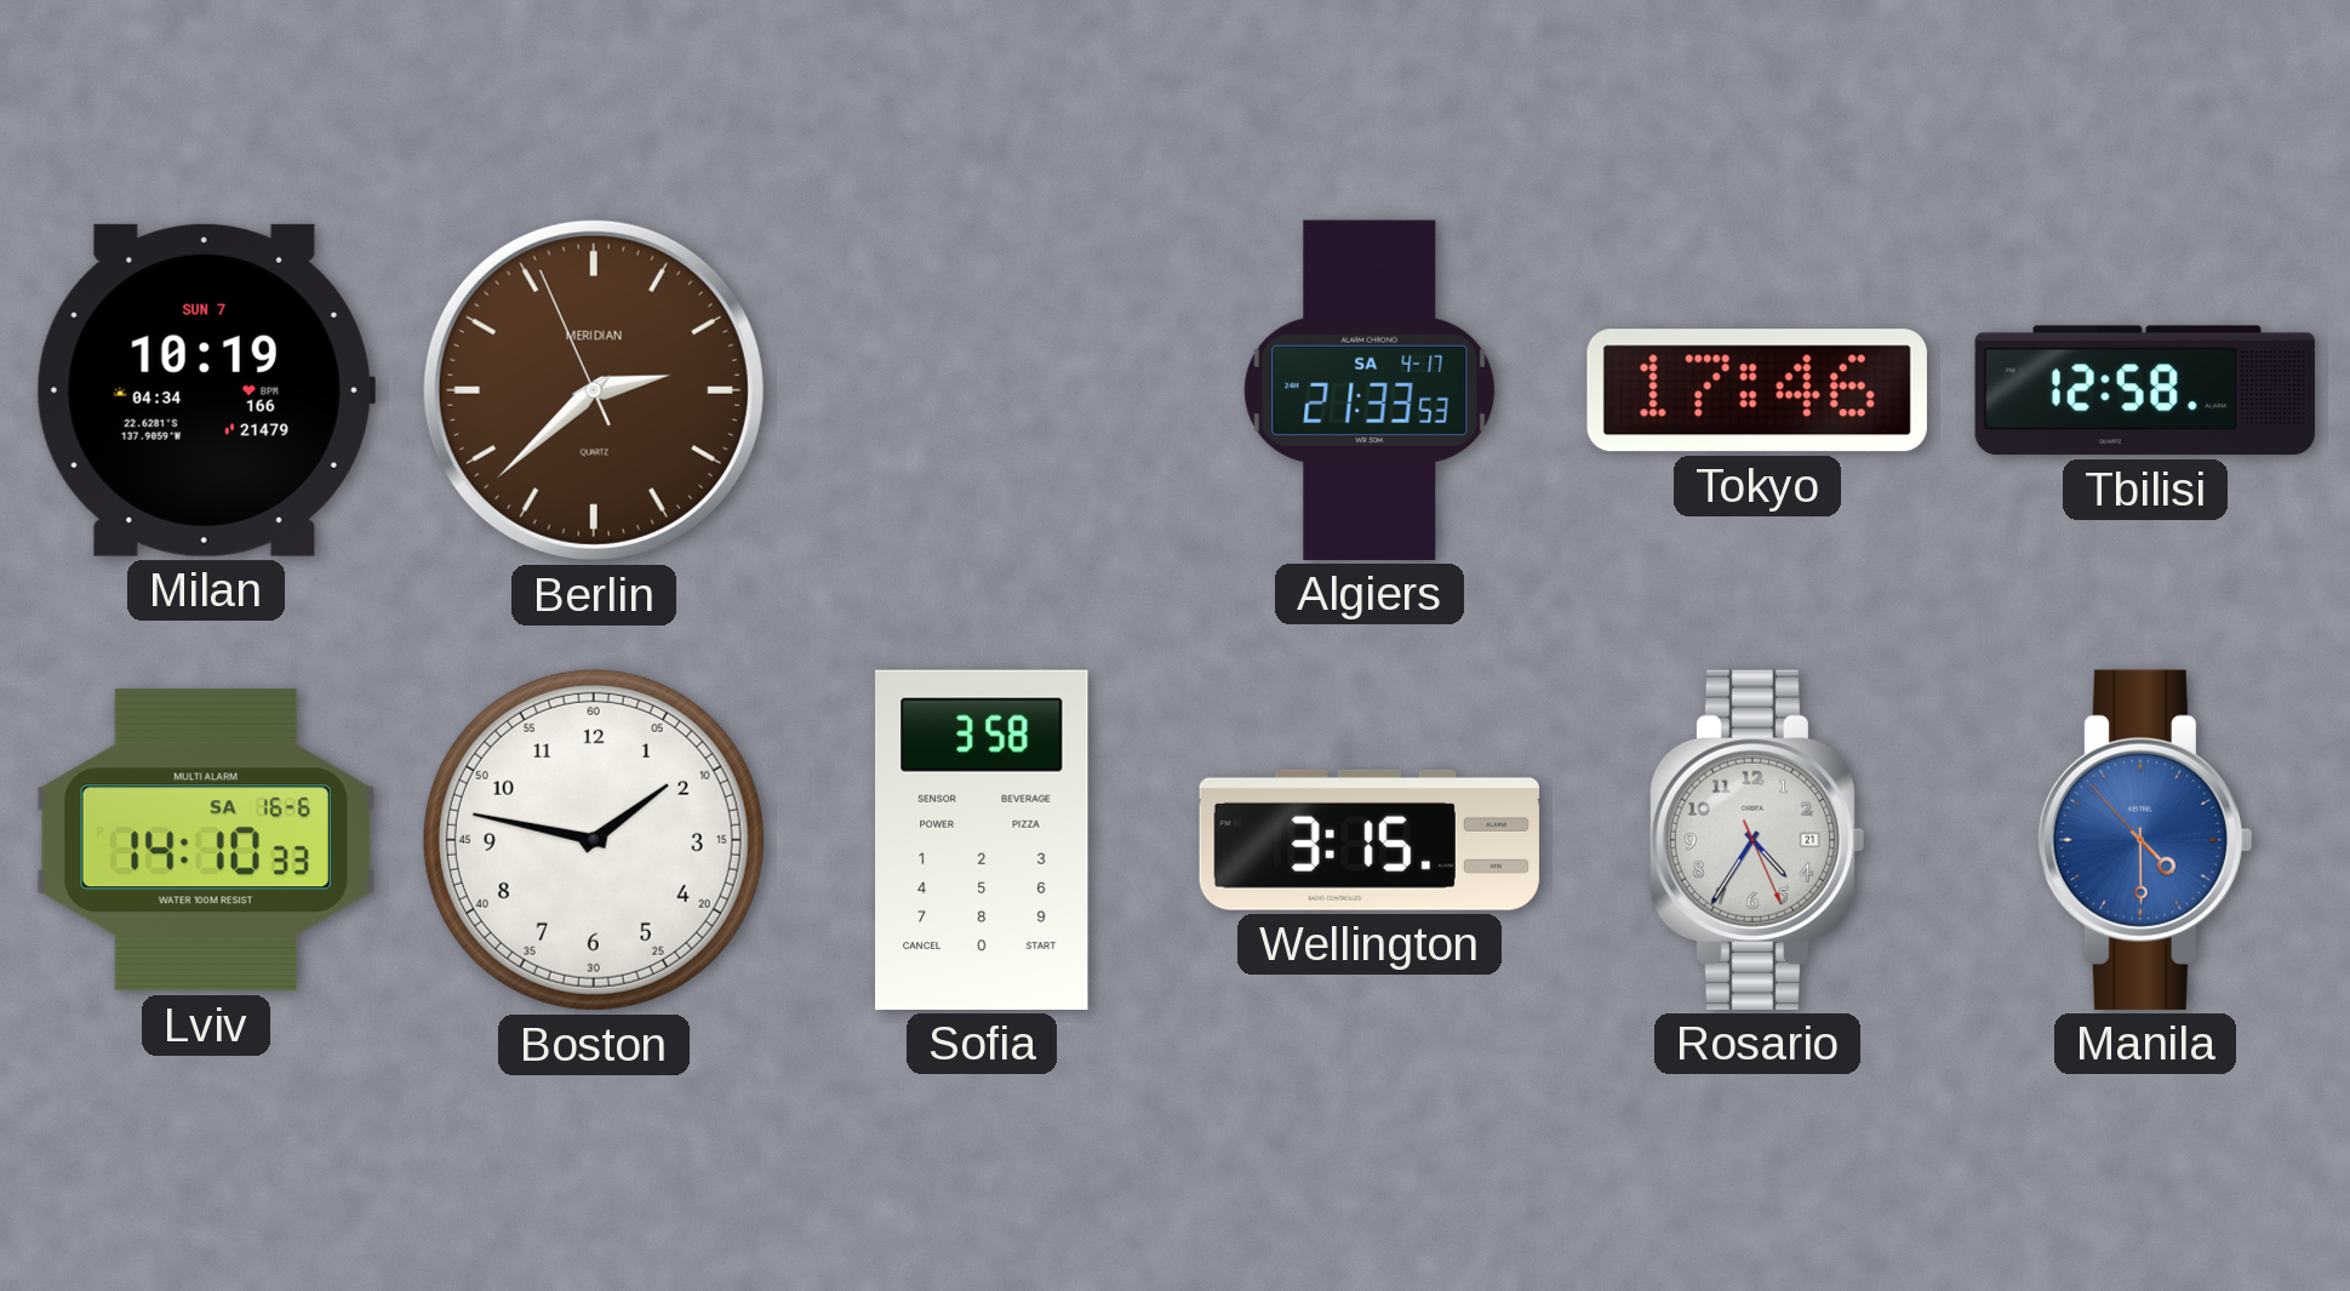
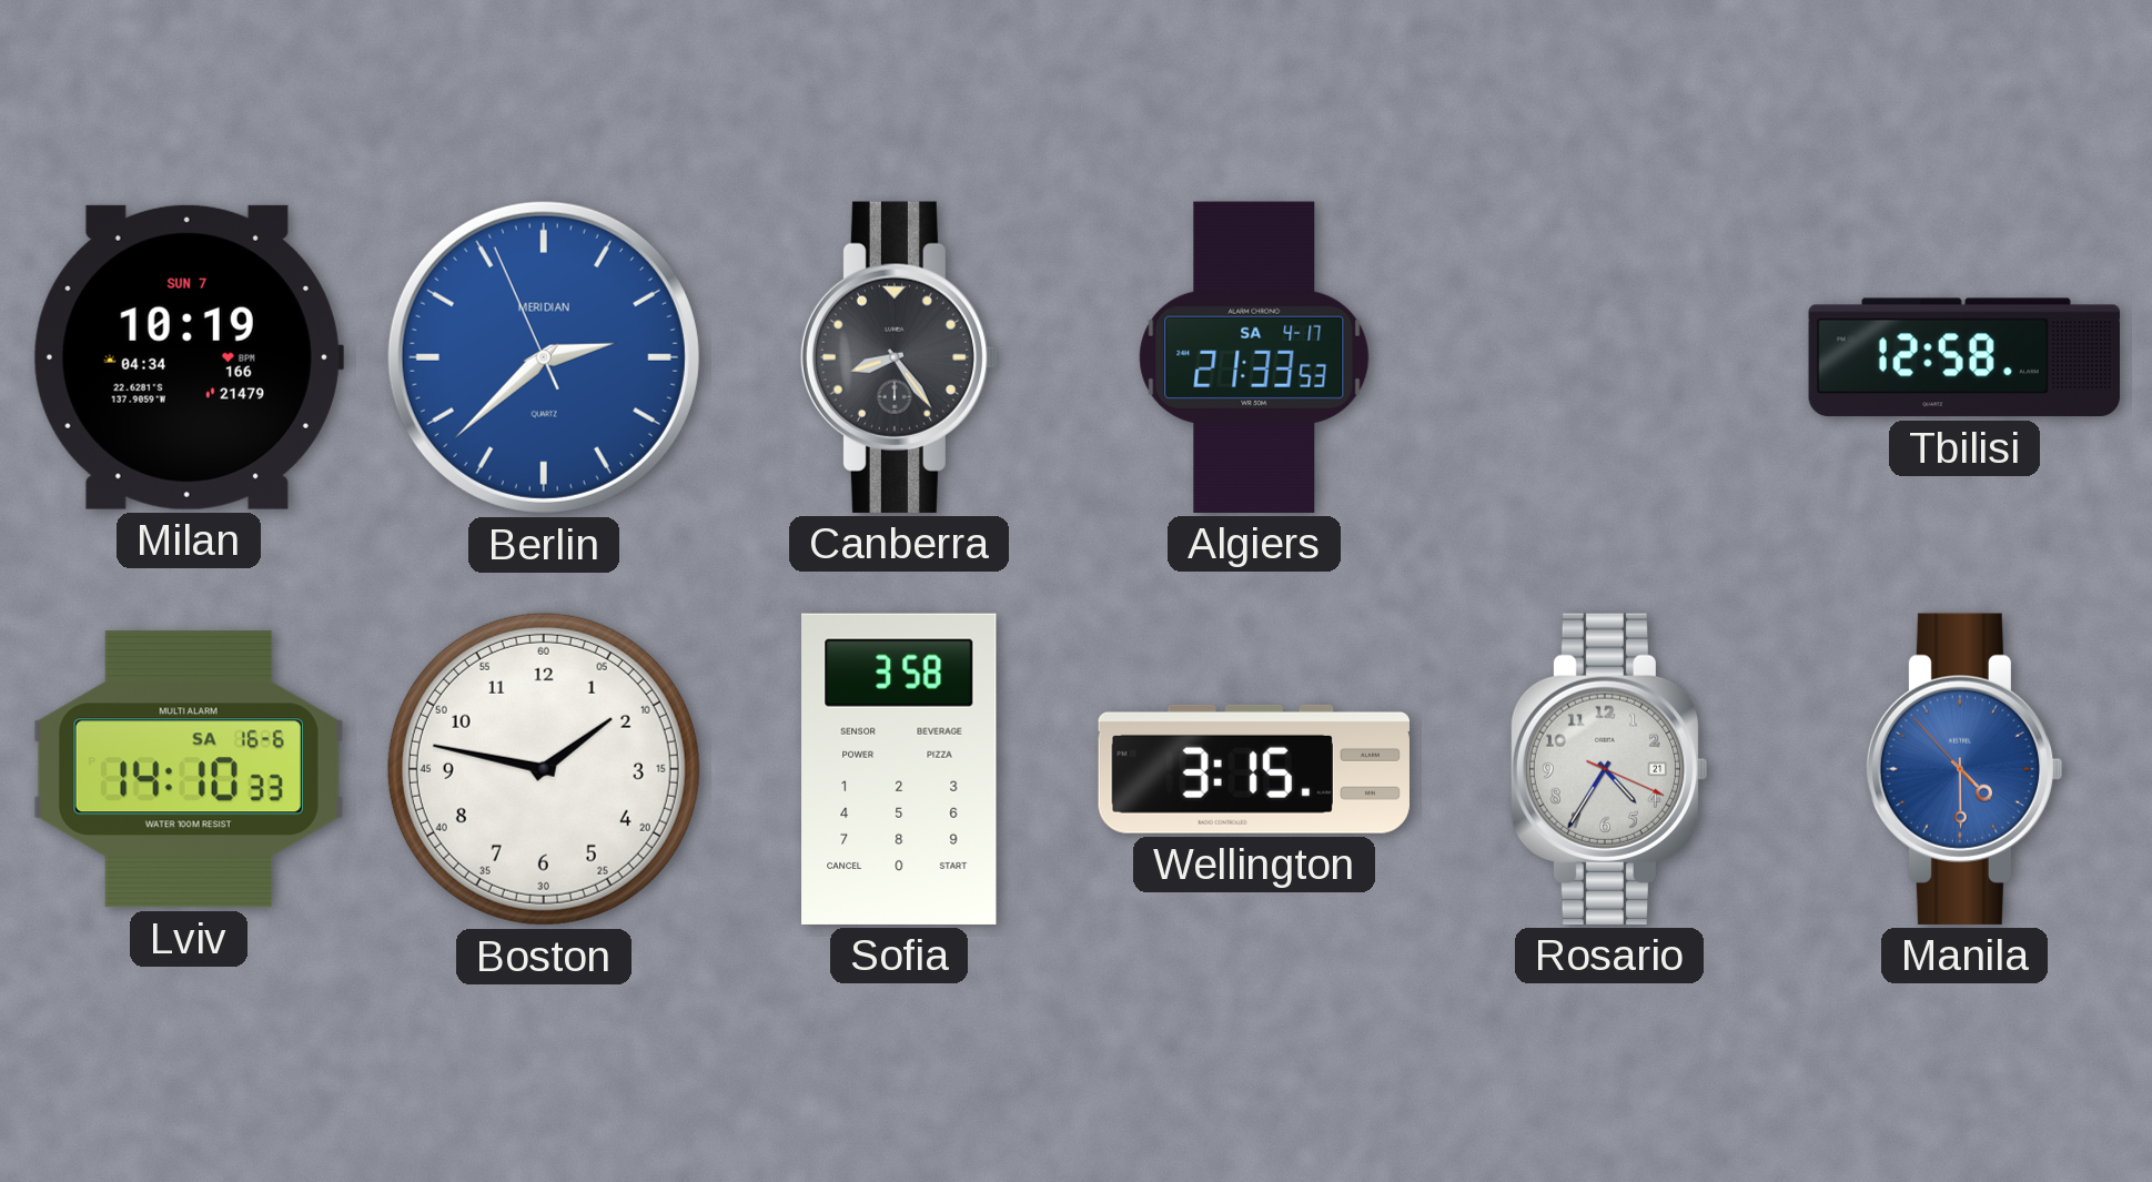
Berlin dial: brown -> blue
Canberra: none -> 8:24
Tokyo: 17:46 -> none
Rosario: 4:35:26 -> 4:35:19
